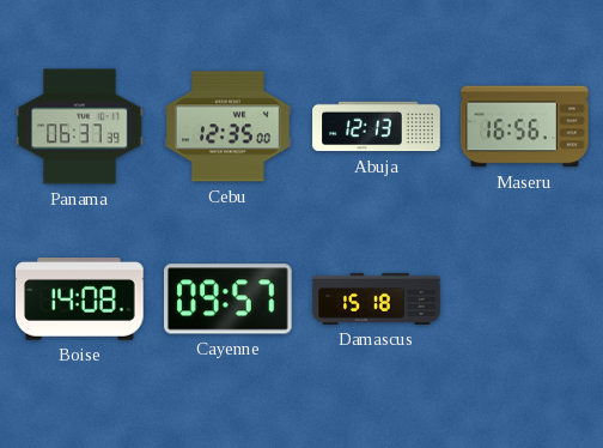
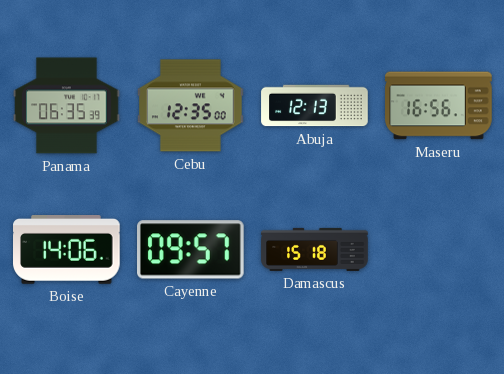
Panama: 06:37 -> 06:35
Boise: 14:08 -> 14:06
